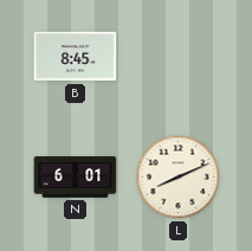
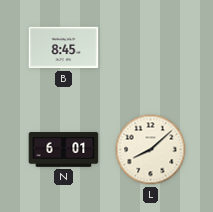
L: 8:11 -> 8:08
